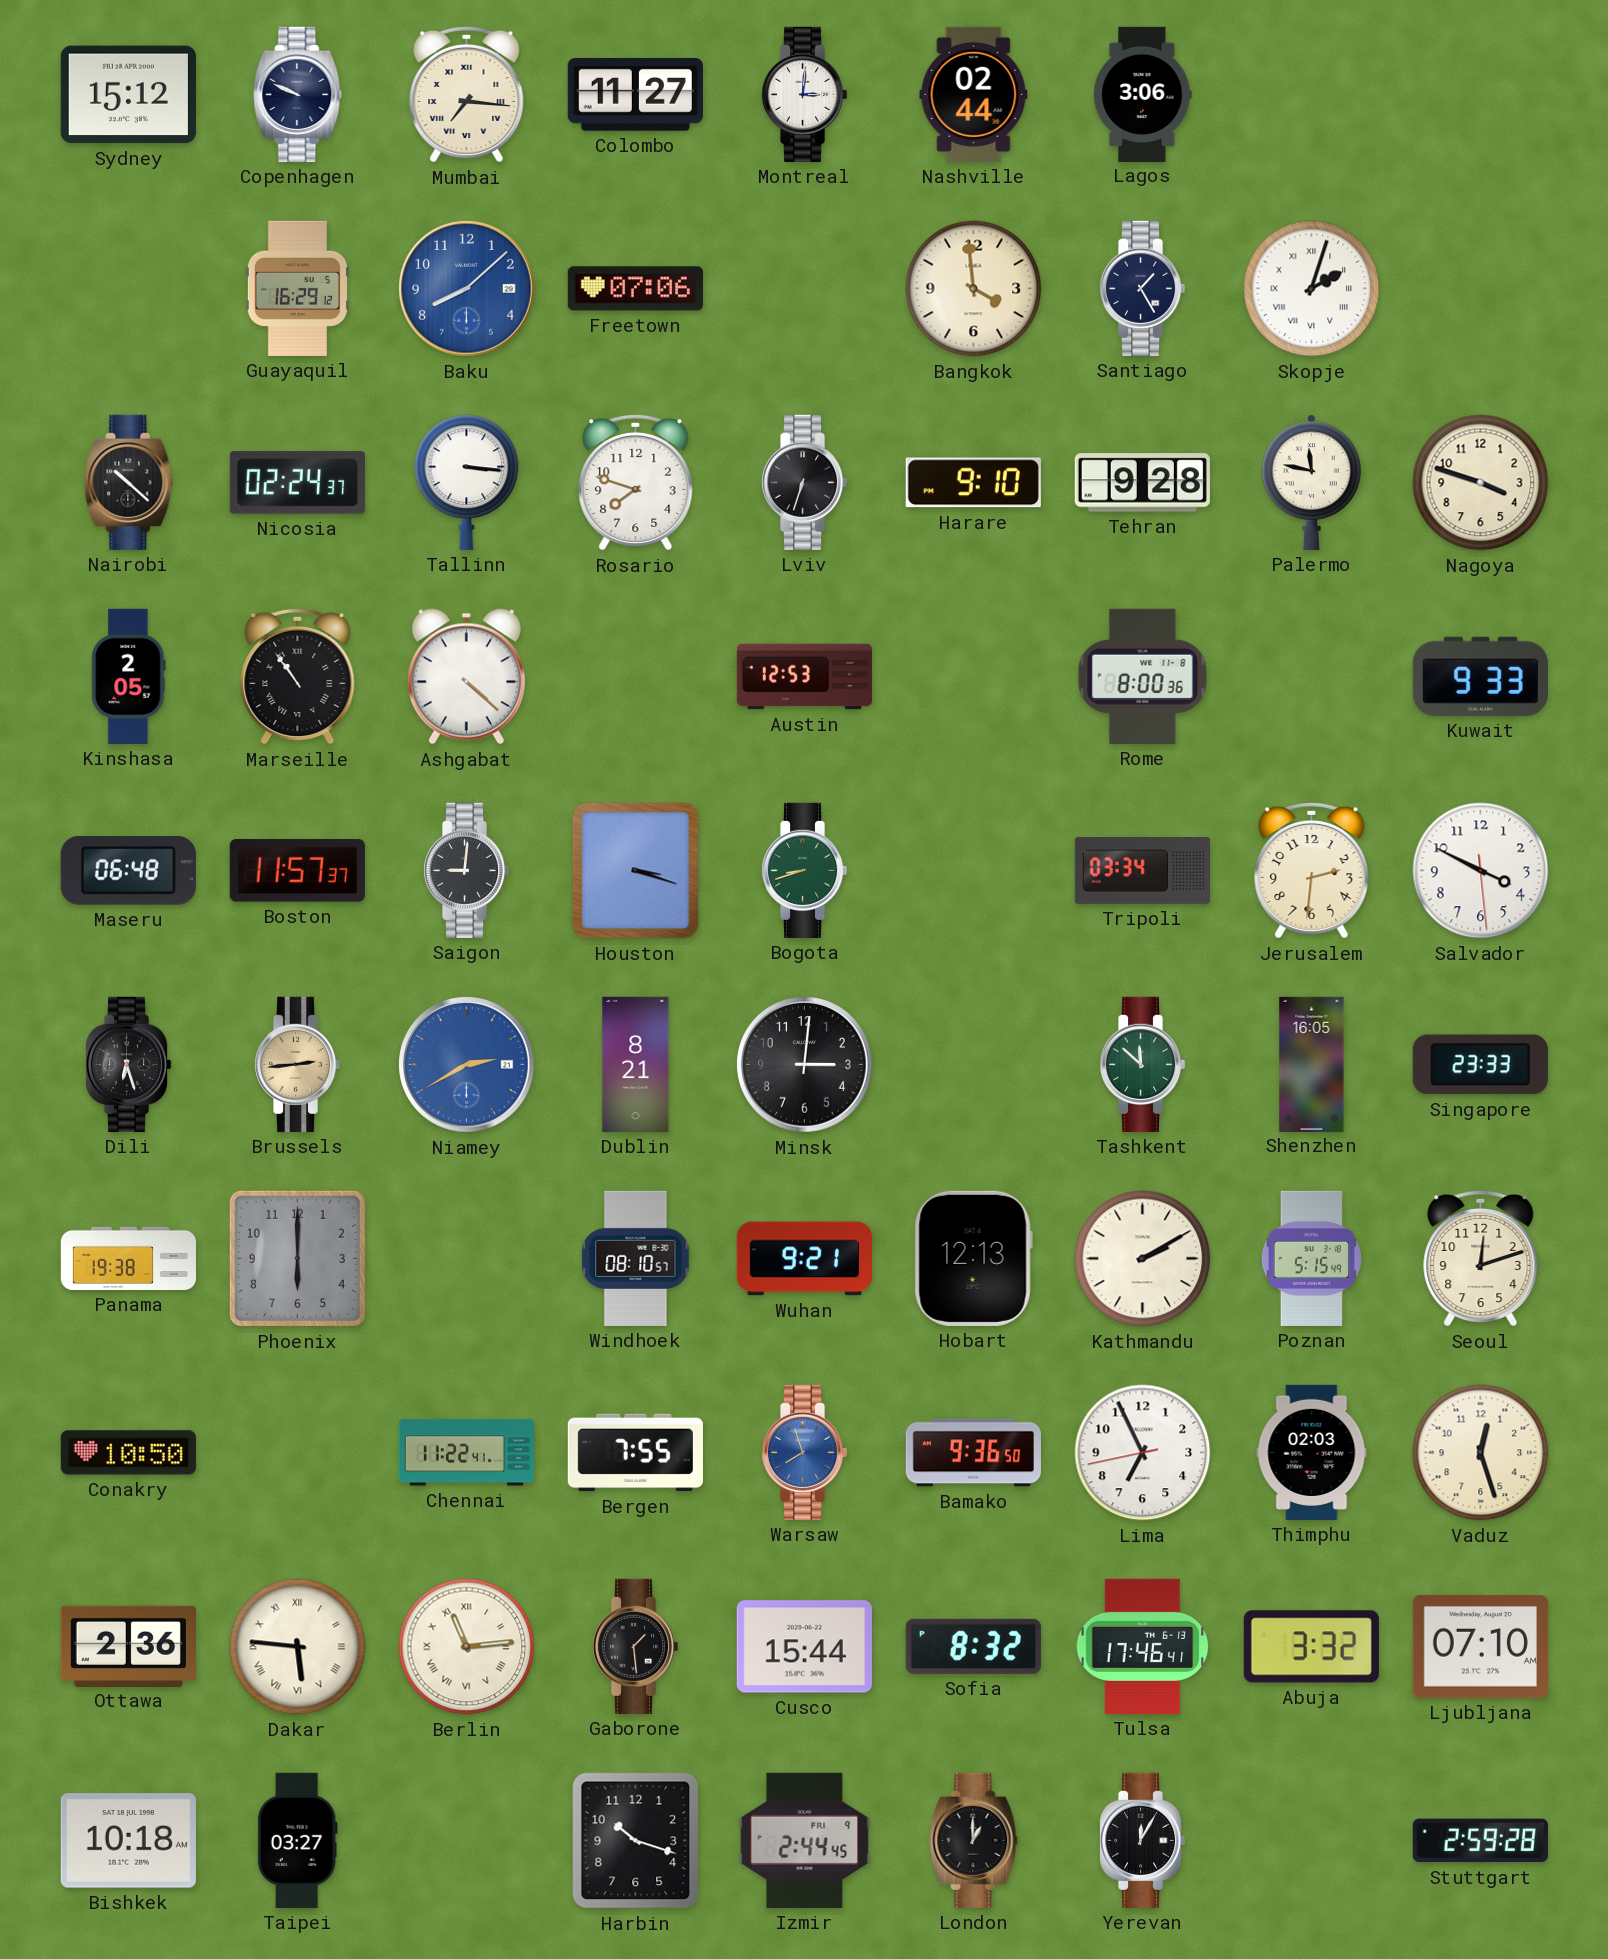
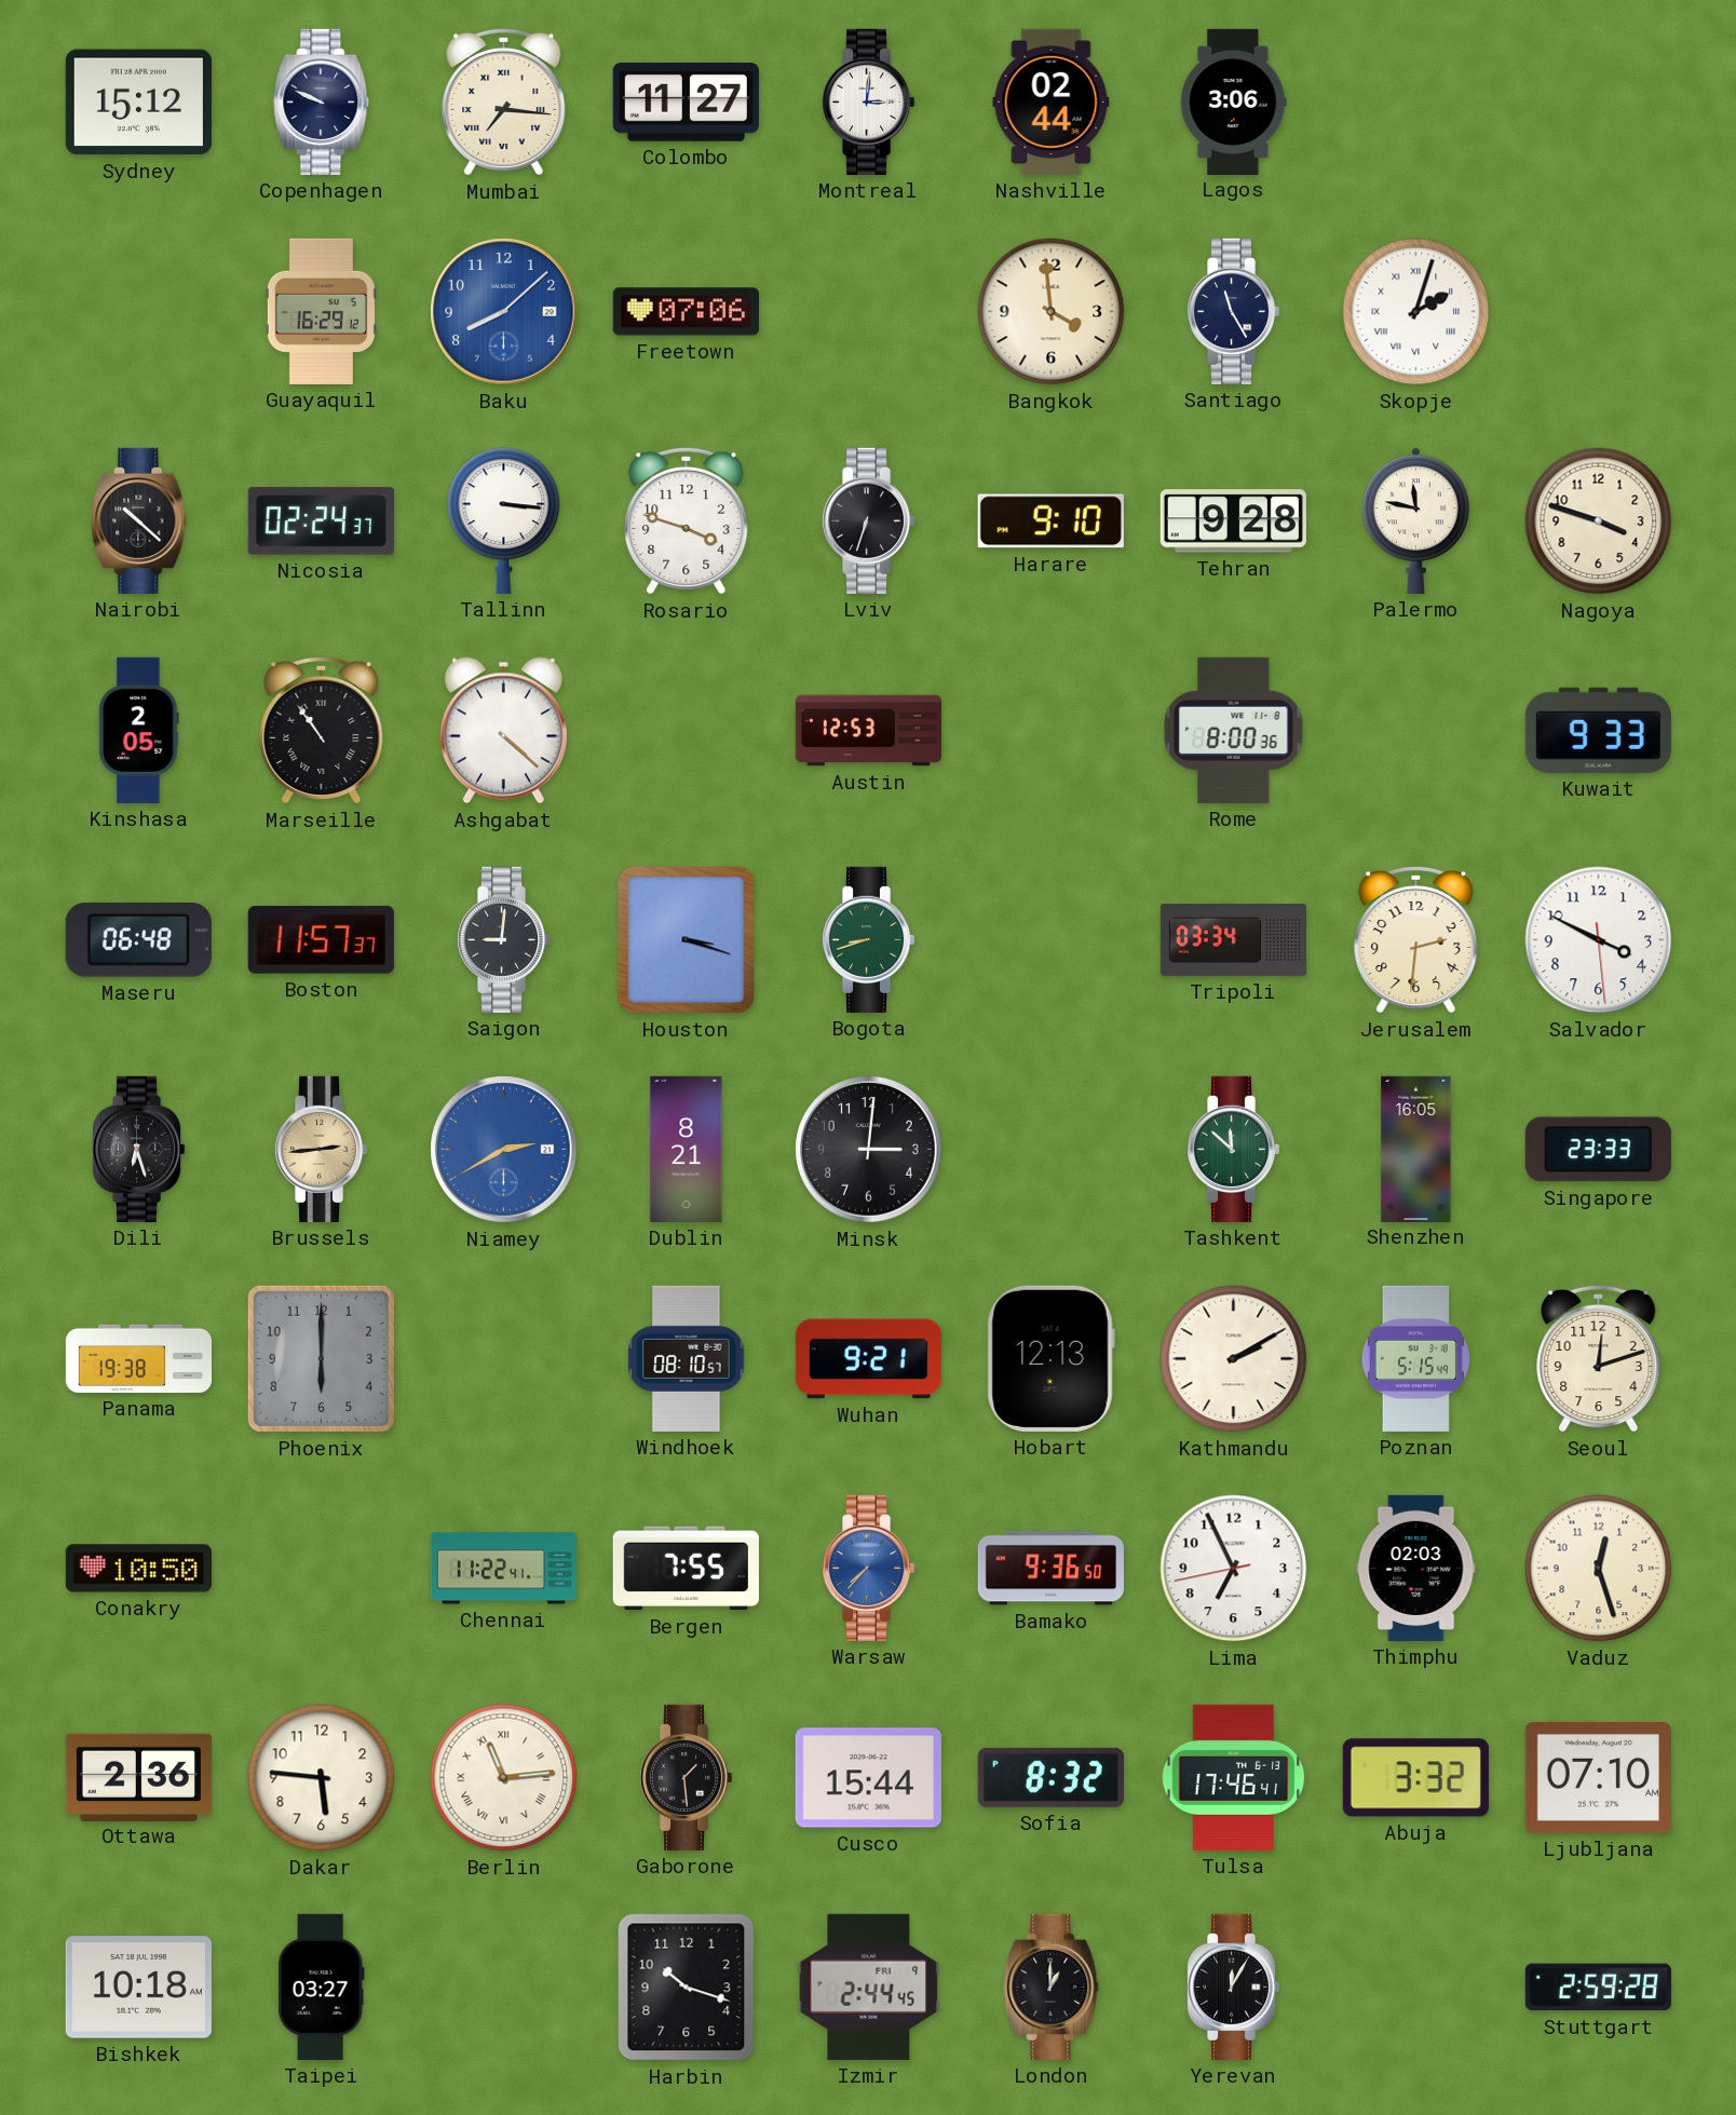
Santiago: 1:25 -> 11:25
Rosario: 7:48 -> 3:48
Warsaw: 7:57 -> 7:37
Dakar numerals: Roman -> Arabic
